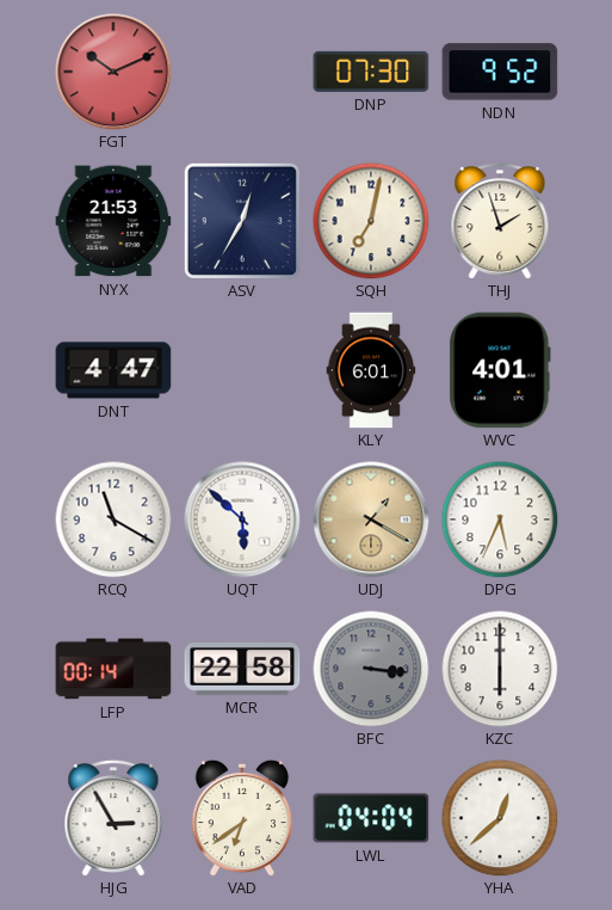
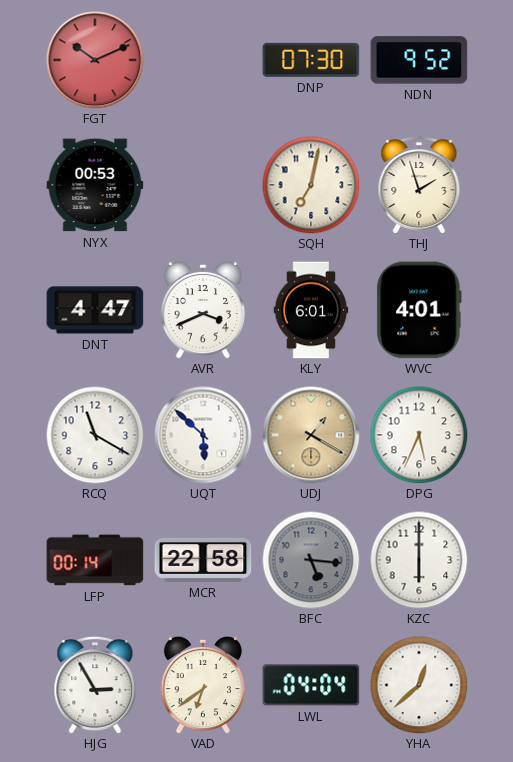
NYX: 21:53 -> 00:53
ASV: 12:35 -> none
AVR: none -> 3:41
BFC: 3:16 -> 5:16
